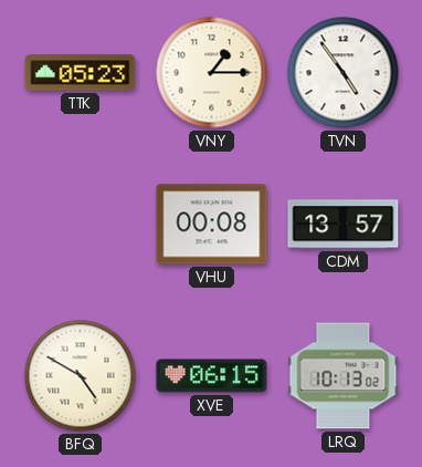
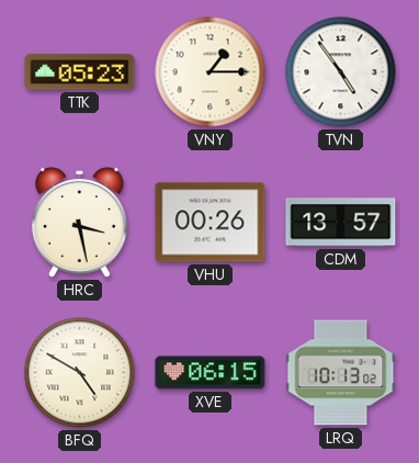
HRC: none -> 3:28
VHU: 00:08 -> 00:26
